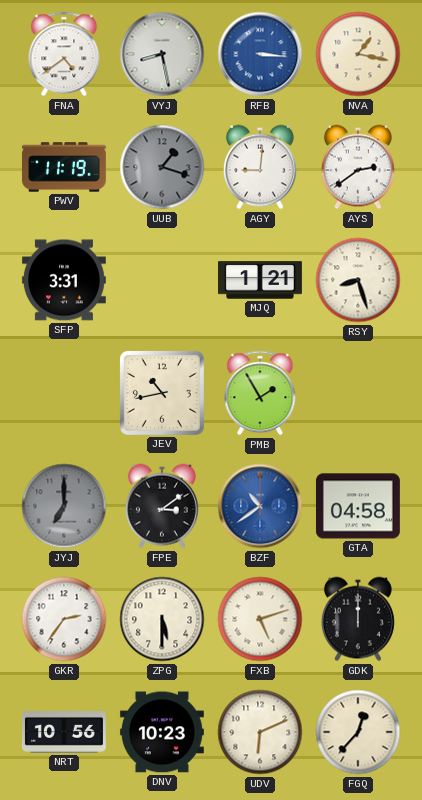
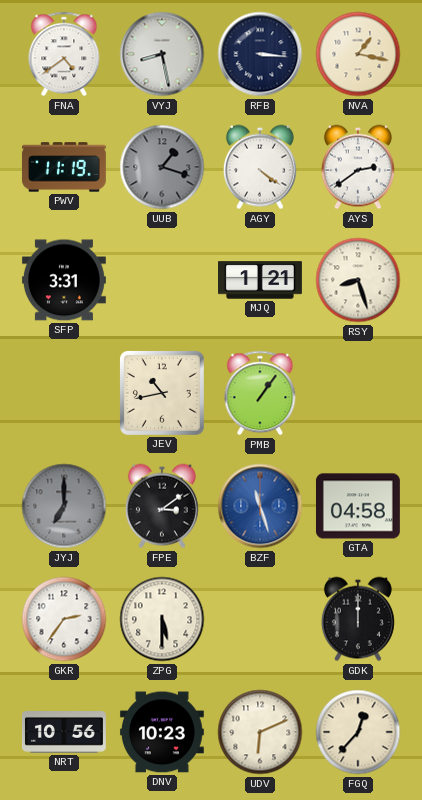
RFB dial: blue -> navy
AGY: 9:01 -> 4:21
PMB: 1:55 -> 1:06
BZF: 10:39 -> 11:27
FXB: 5:12 -> none
